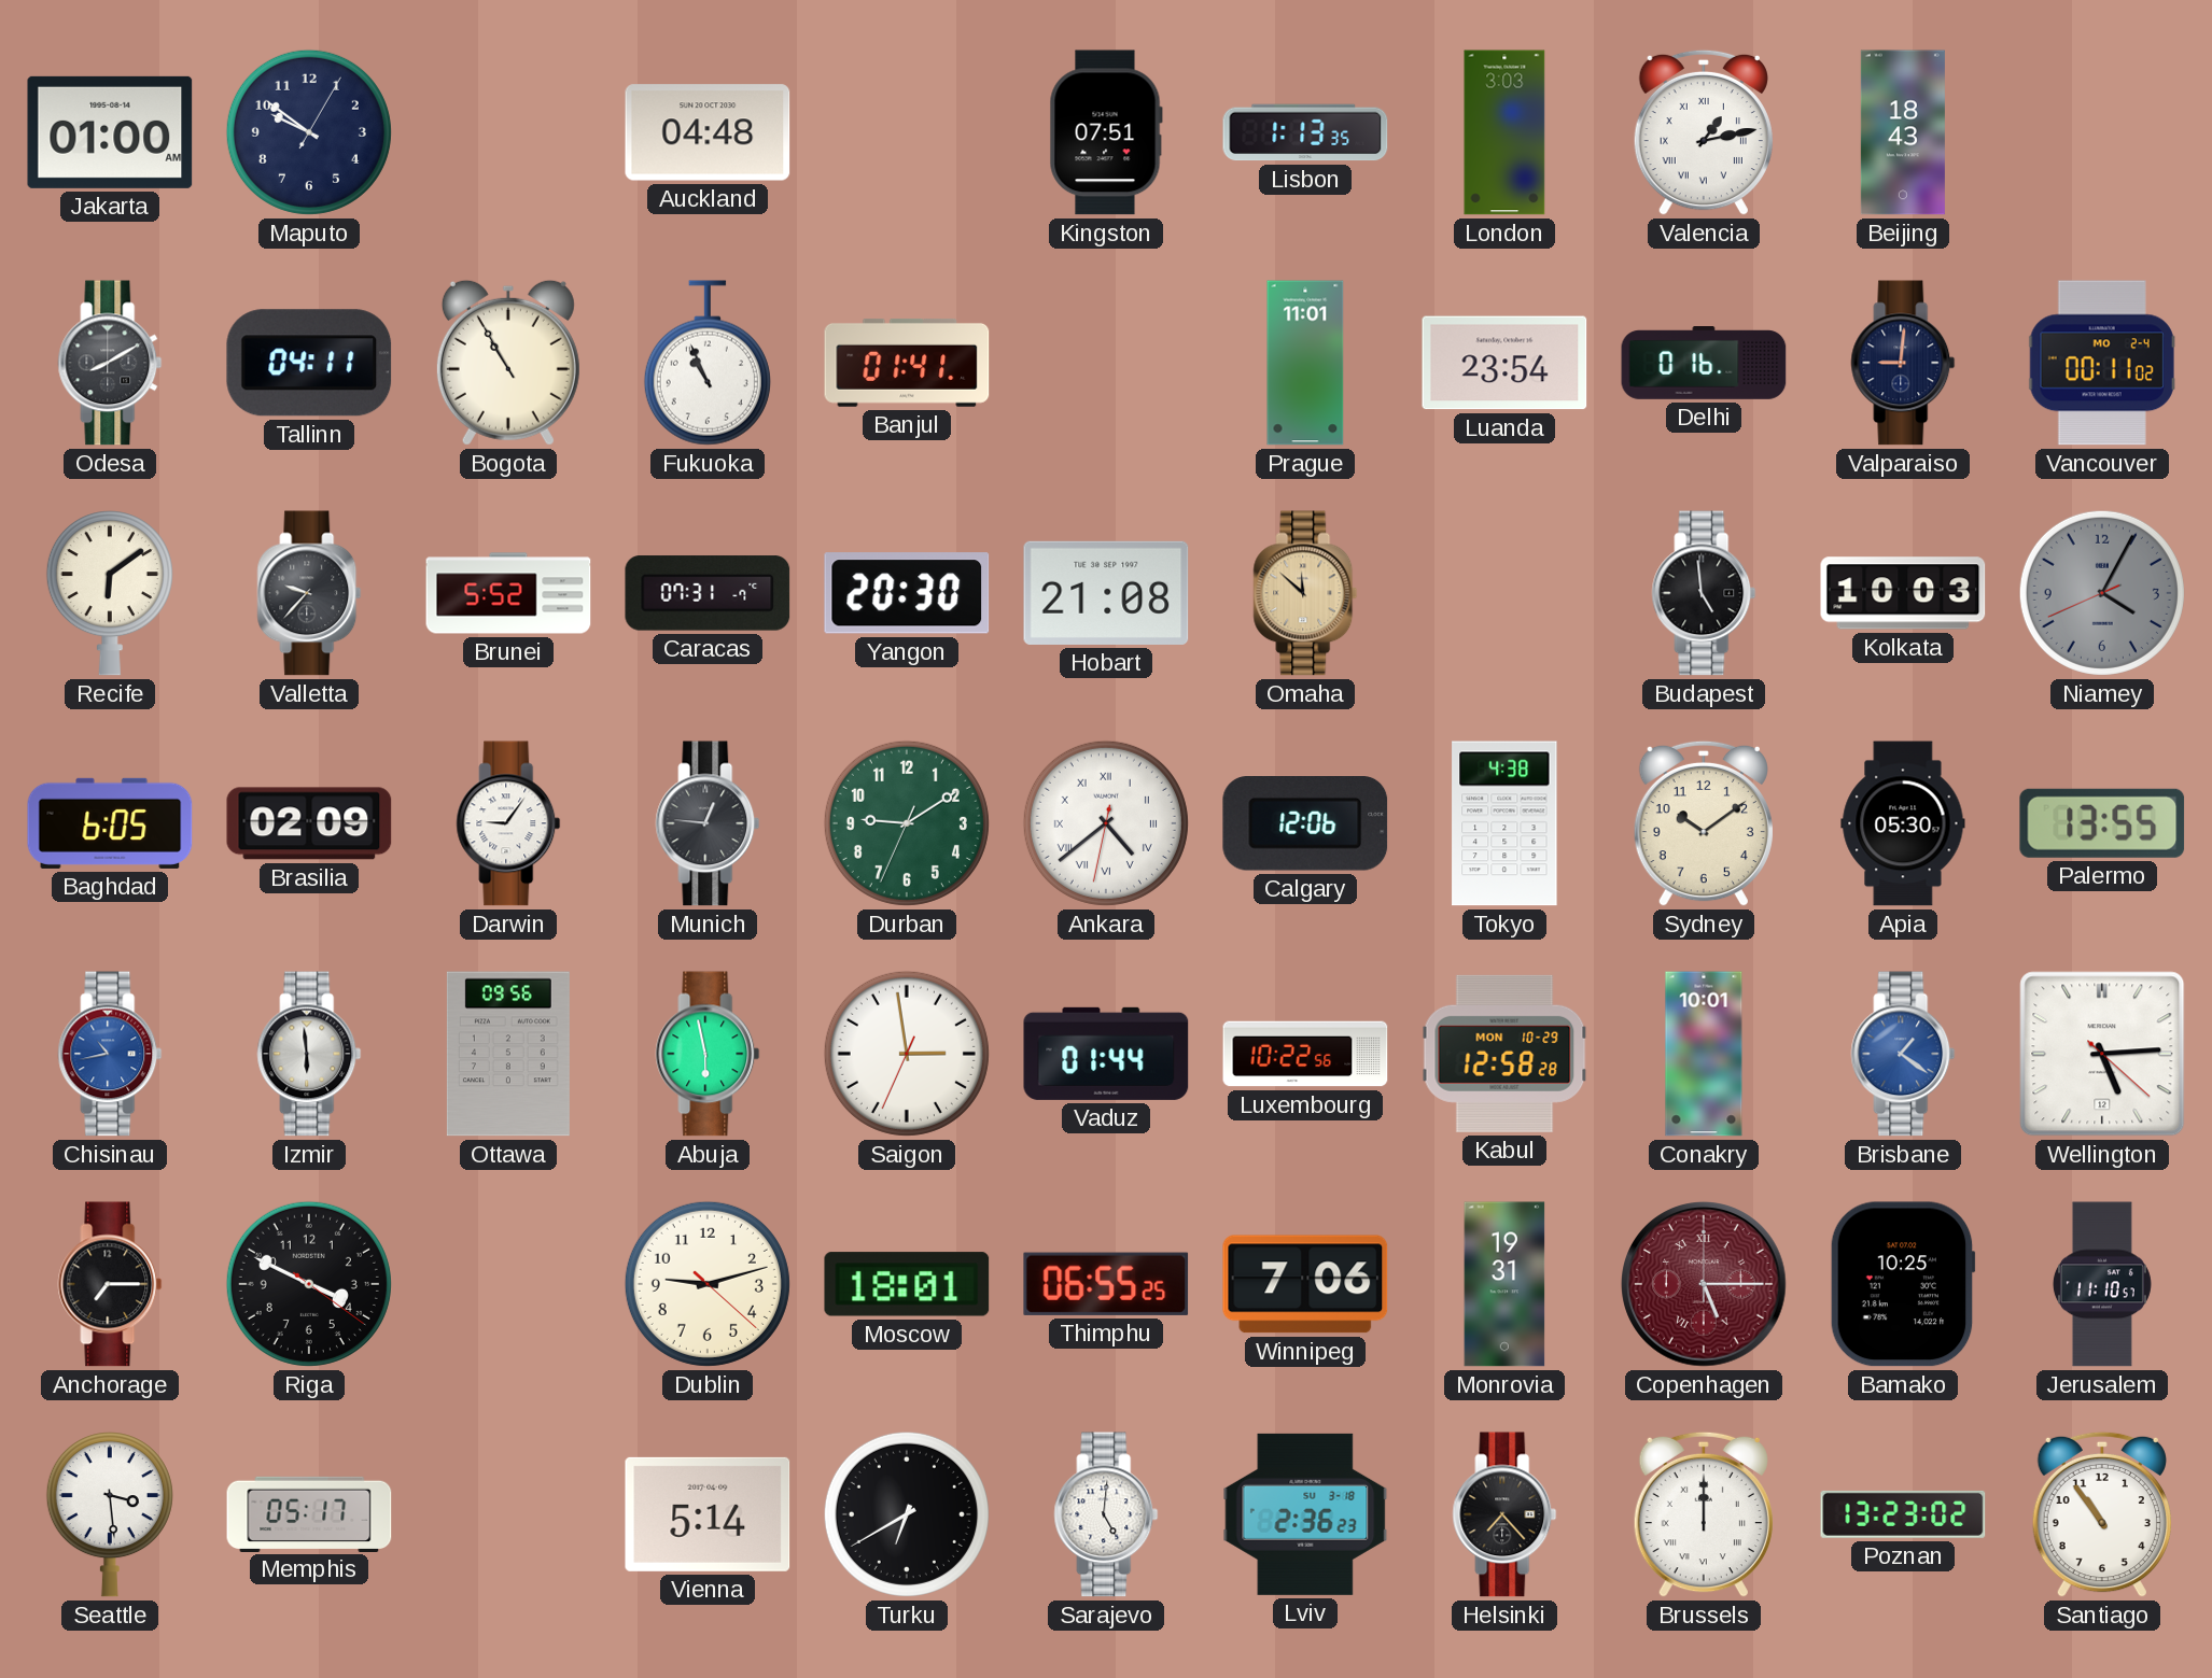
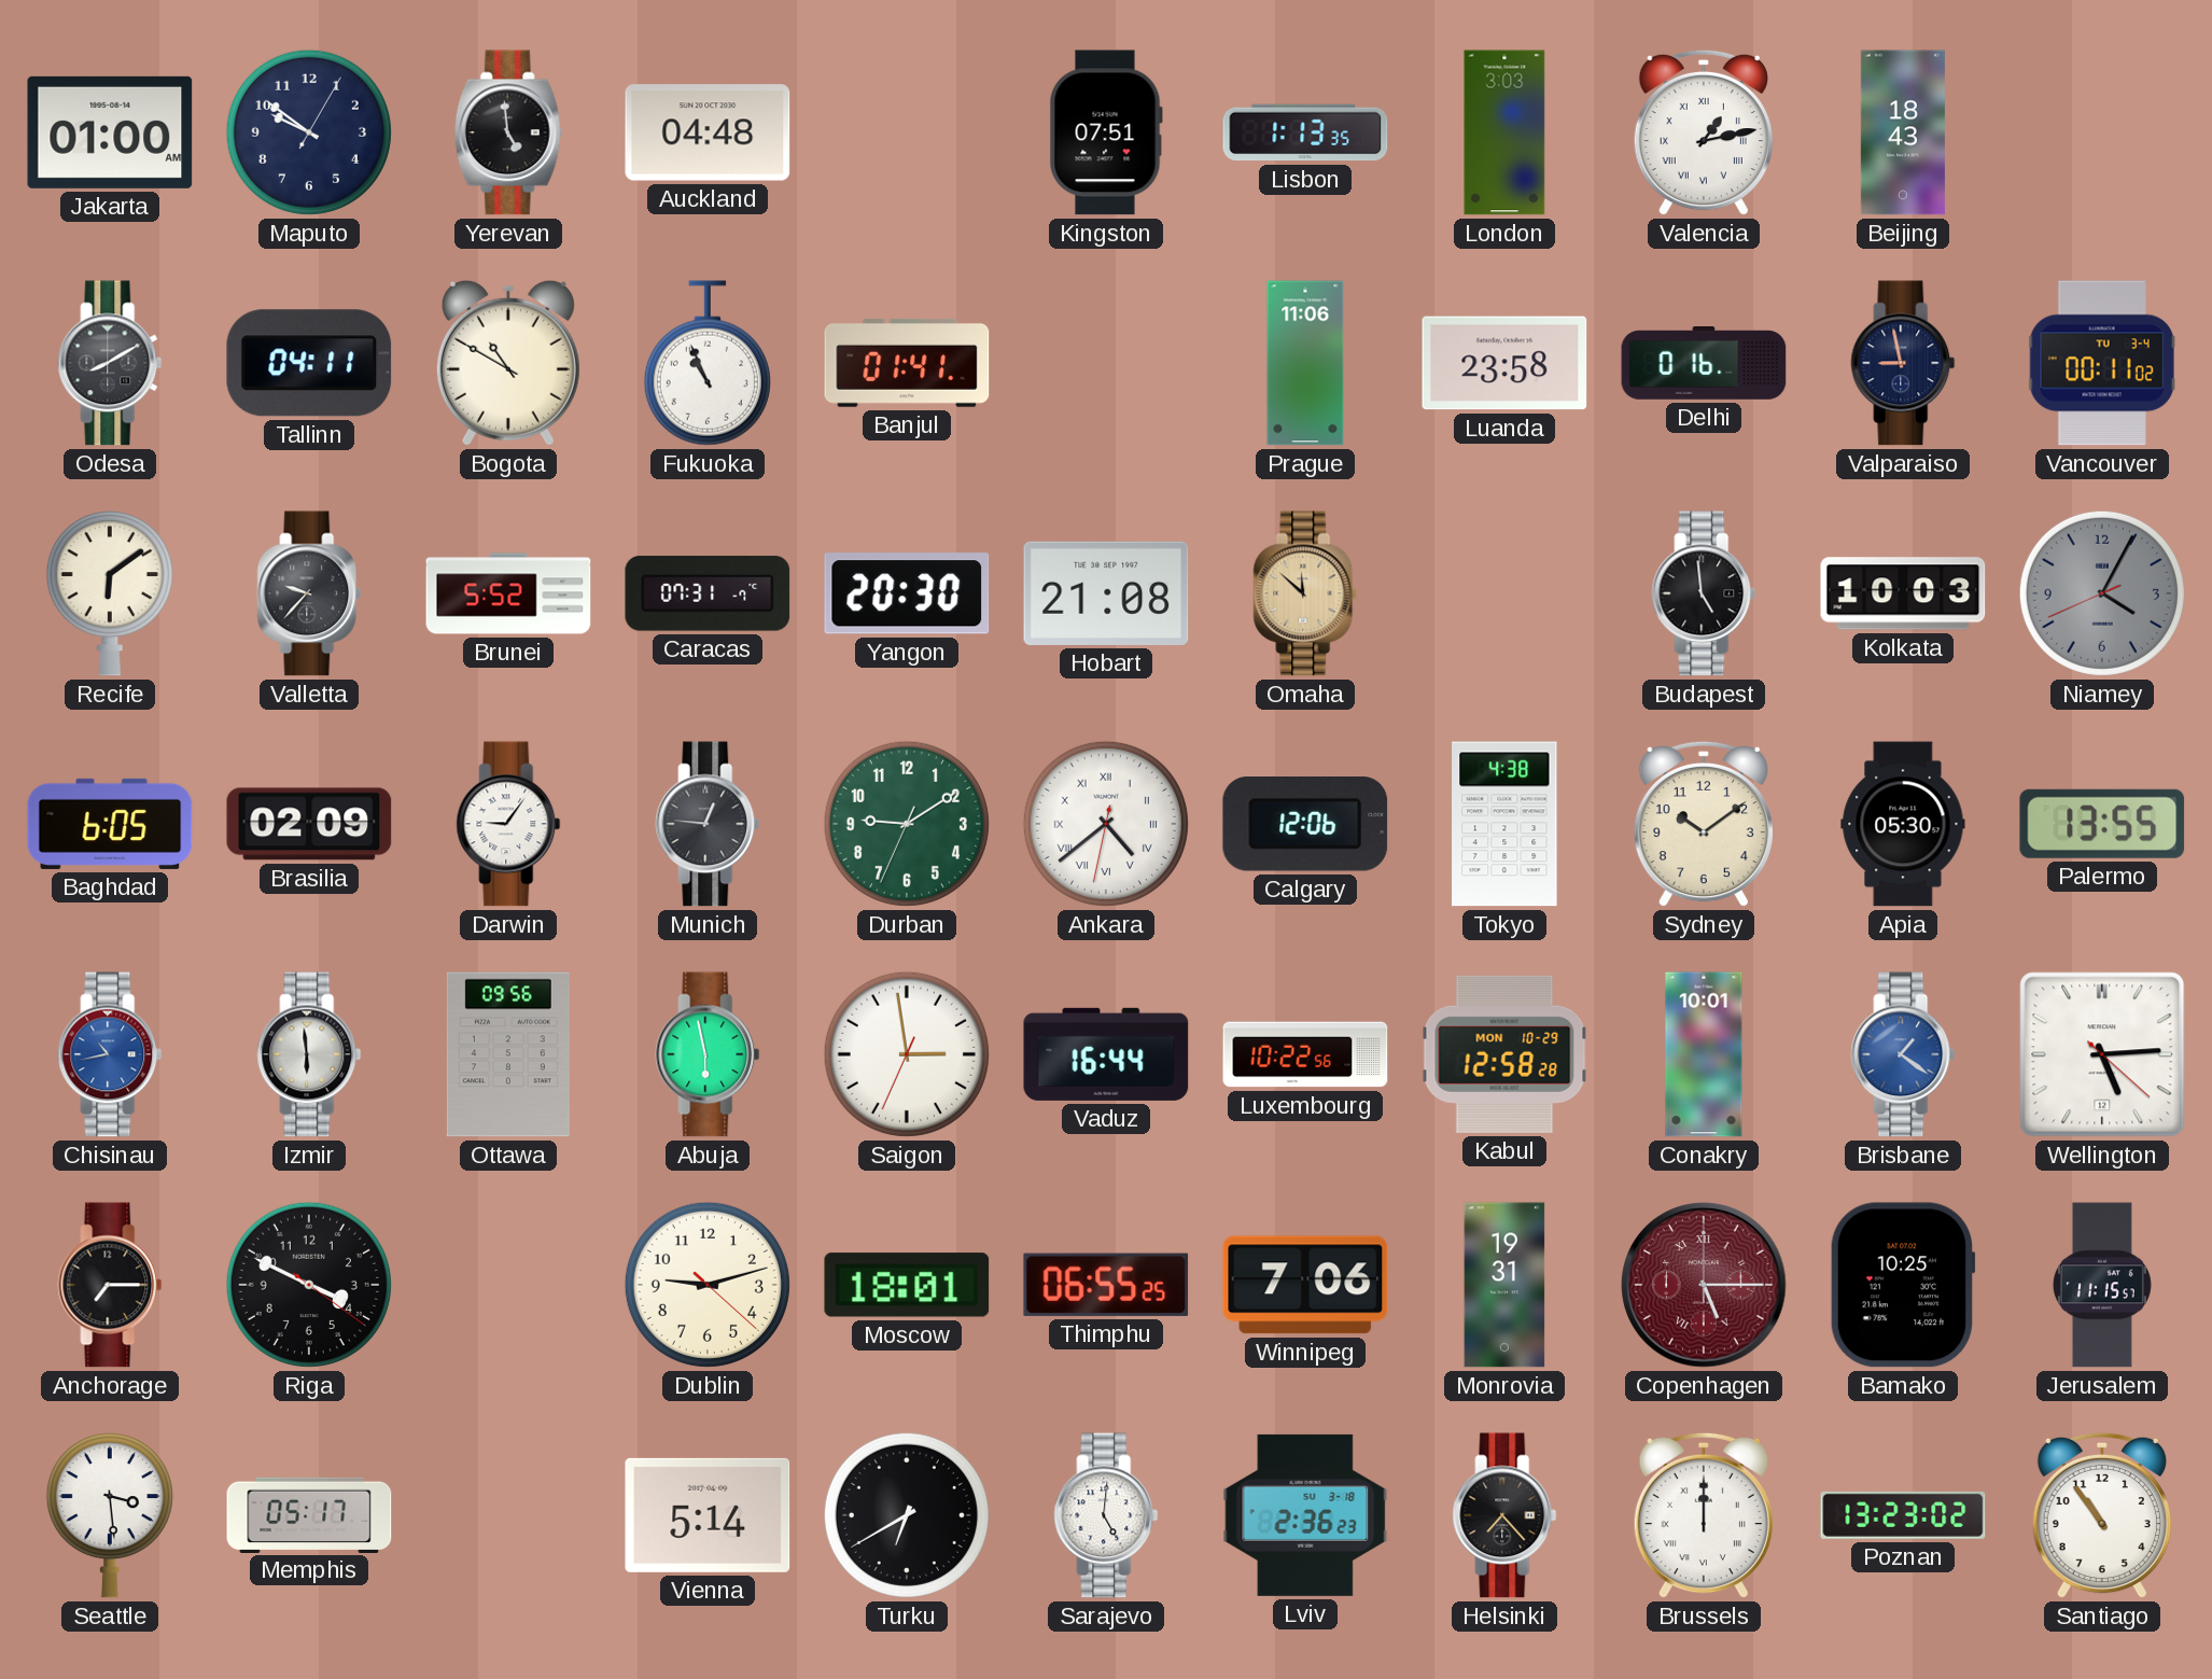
Yerevan: none -> 4:59
Bogota: 10:55 -> 10:50
Prague: 11:01 -> 11:06
Luanda: 23:54 -> 23:58
Valparaiso: 9:01 -> 8:58
Vancouver date: MO 2-4 -> TU 3-4
Vaduz: 01:44 -> 16:44
Jerusalem: 11:10 -> 11:15
